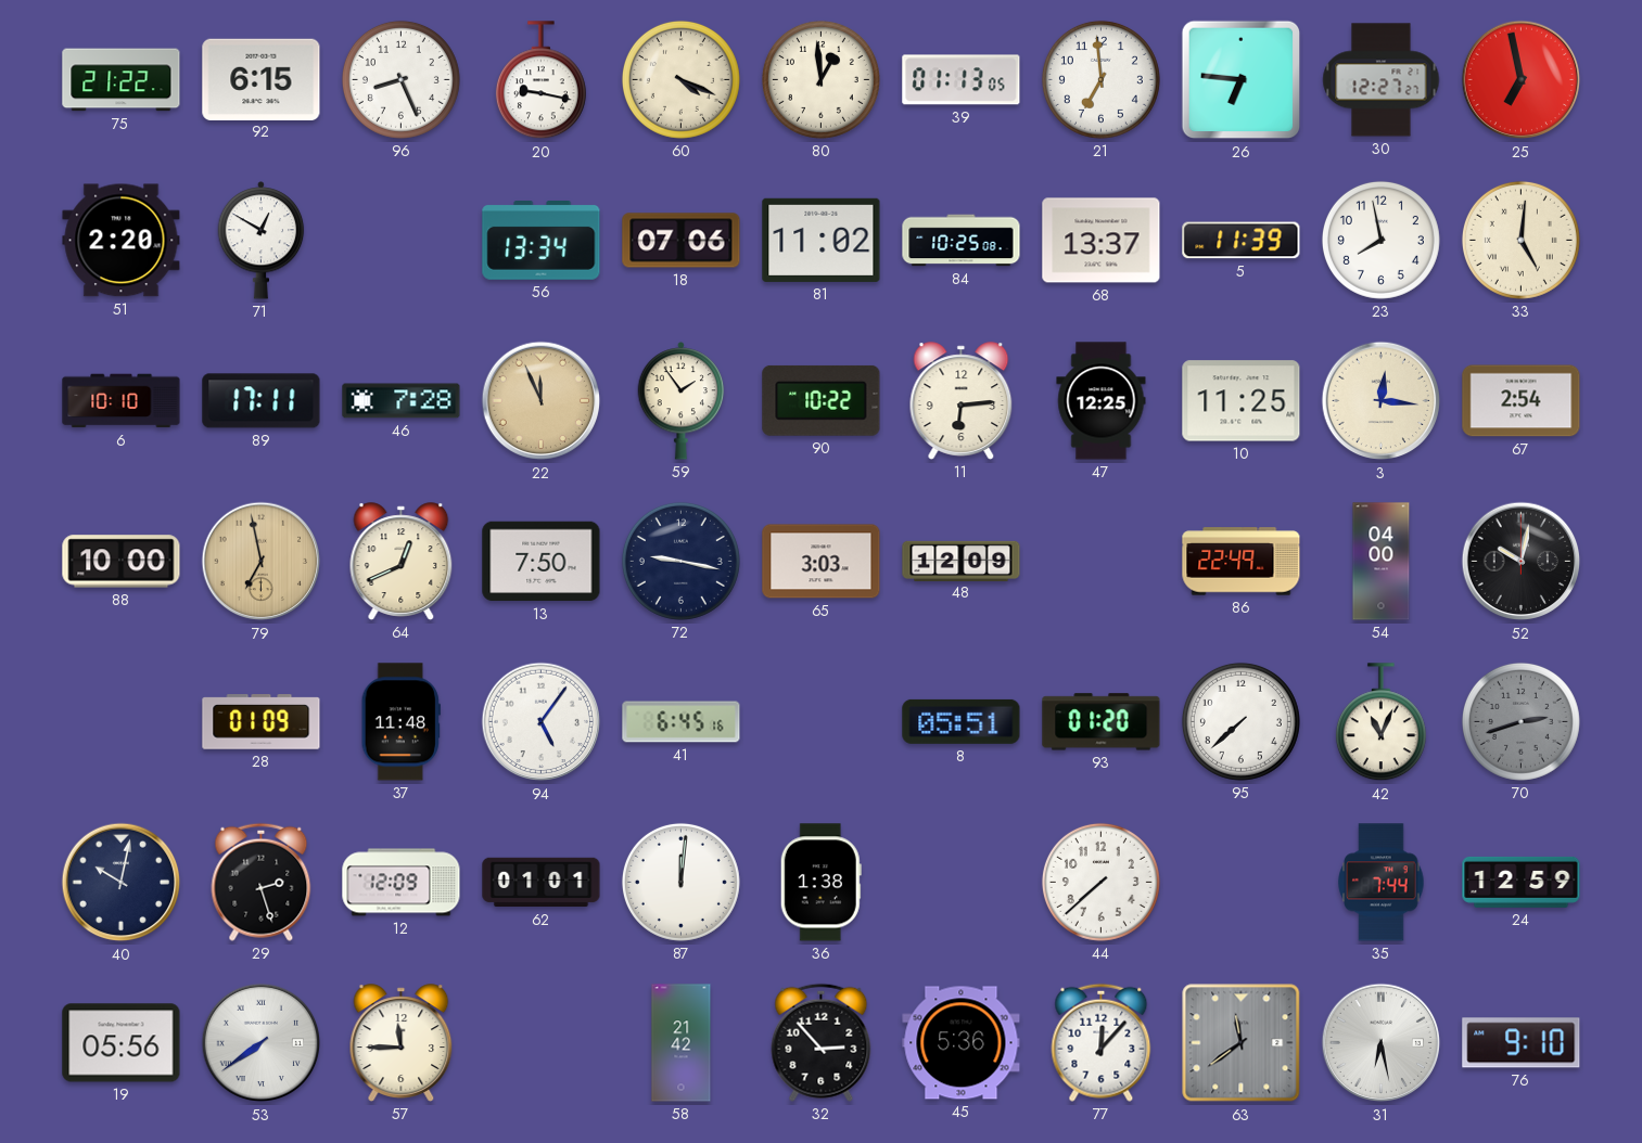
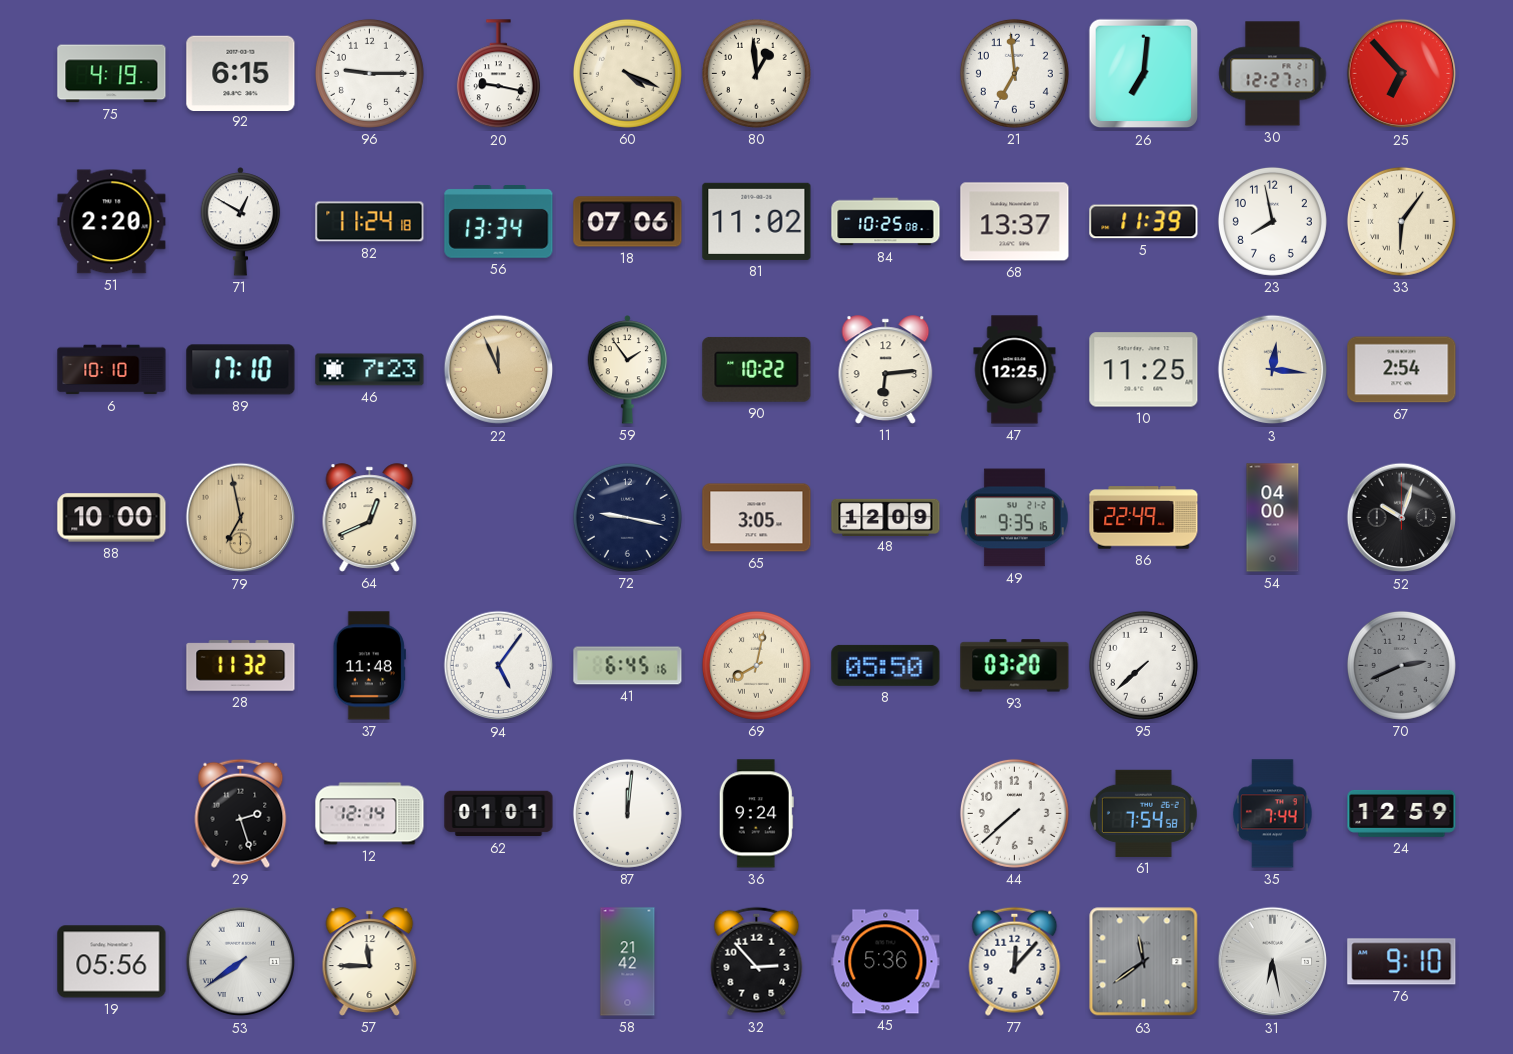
75: 21:22 -> 4:19
96: 8:26 -> 9:15
39: 01:13 -> none
26: 6:46 -> 7:01
25: 6:58 -> 6:53
82: none -> 11:24
33: 5:01 -> 6:06
89: 17:11 -> 17:10
46: 7:28 -> 7:23
13: 7:50 -> none
65: 3:03 -> 3:05
49: none -> 9:35
52: 10:02 -> 10:03
28: 01:09 -> 11:32
69: none -> 8:02
8: 05:51 -> 05:50
93: 01:20 -> 03:20
42: 11:04 -> none
70: 2:42 -> 2:41
40: 10:02 -> none
12: 12:09 -> 12:14
36: 1:38 -> 9:24
61: none -> 7:54
